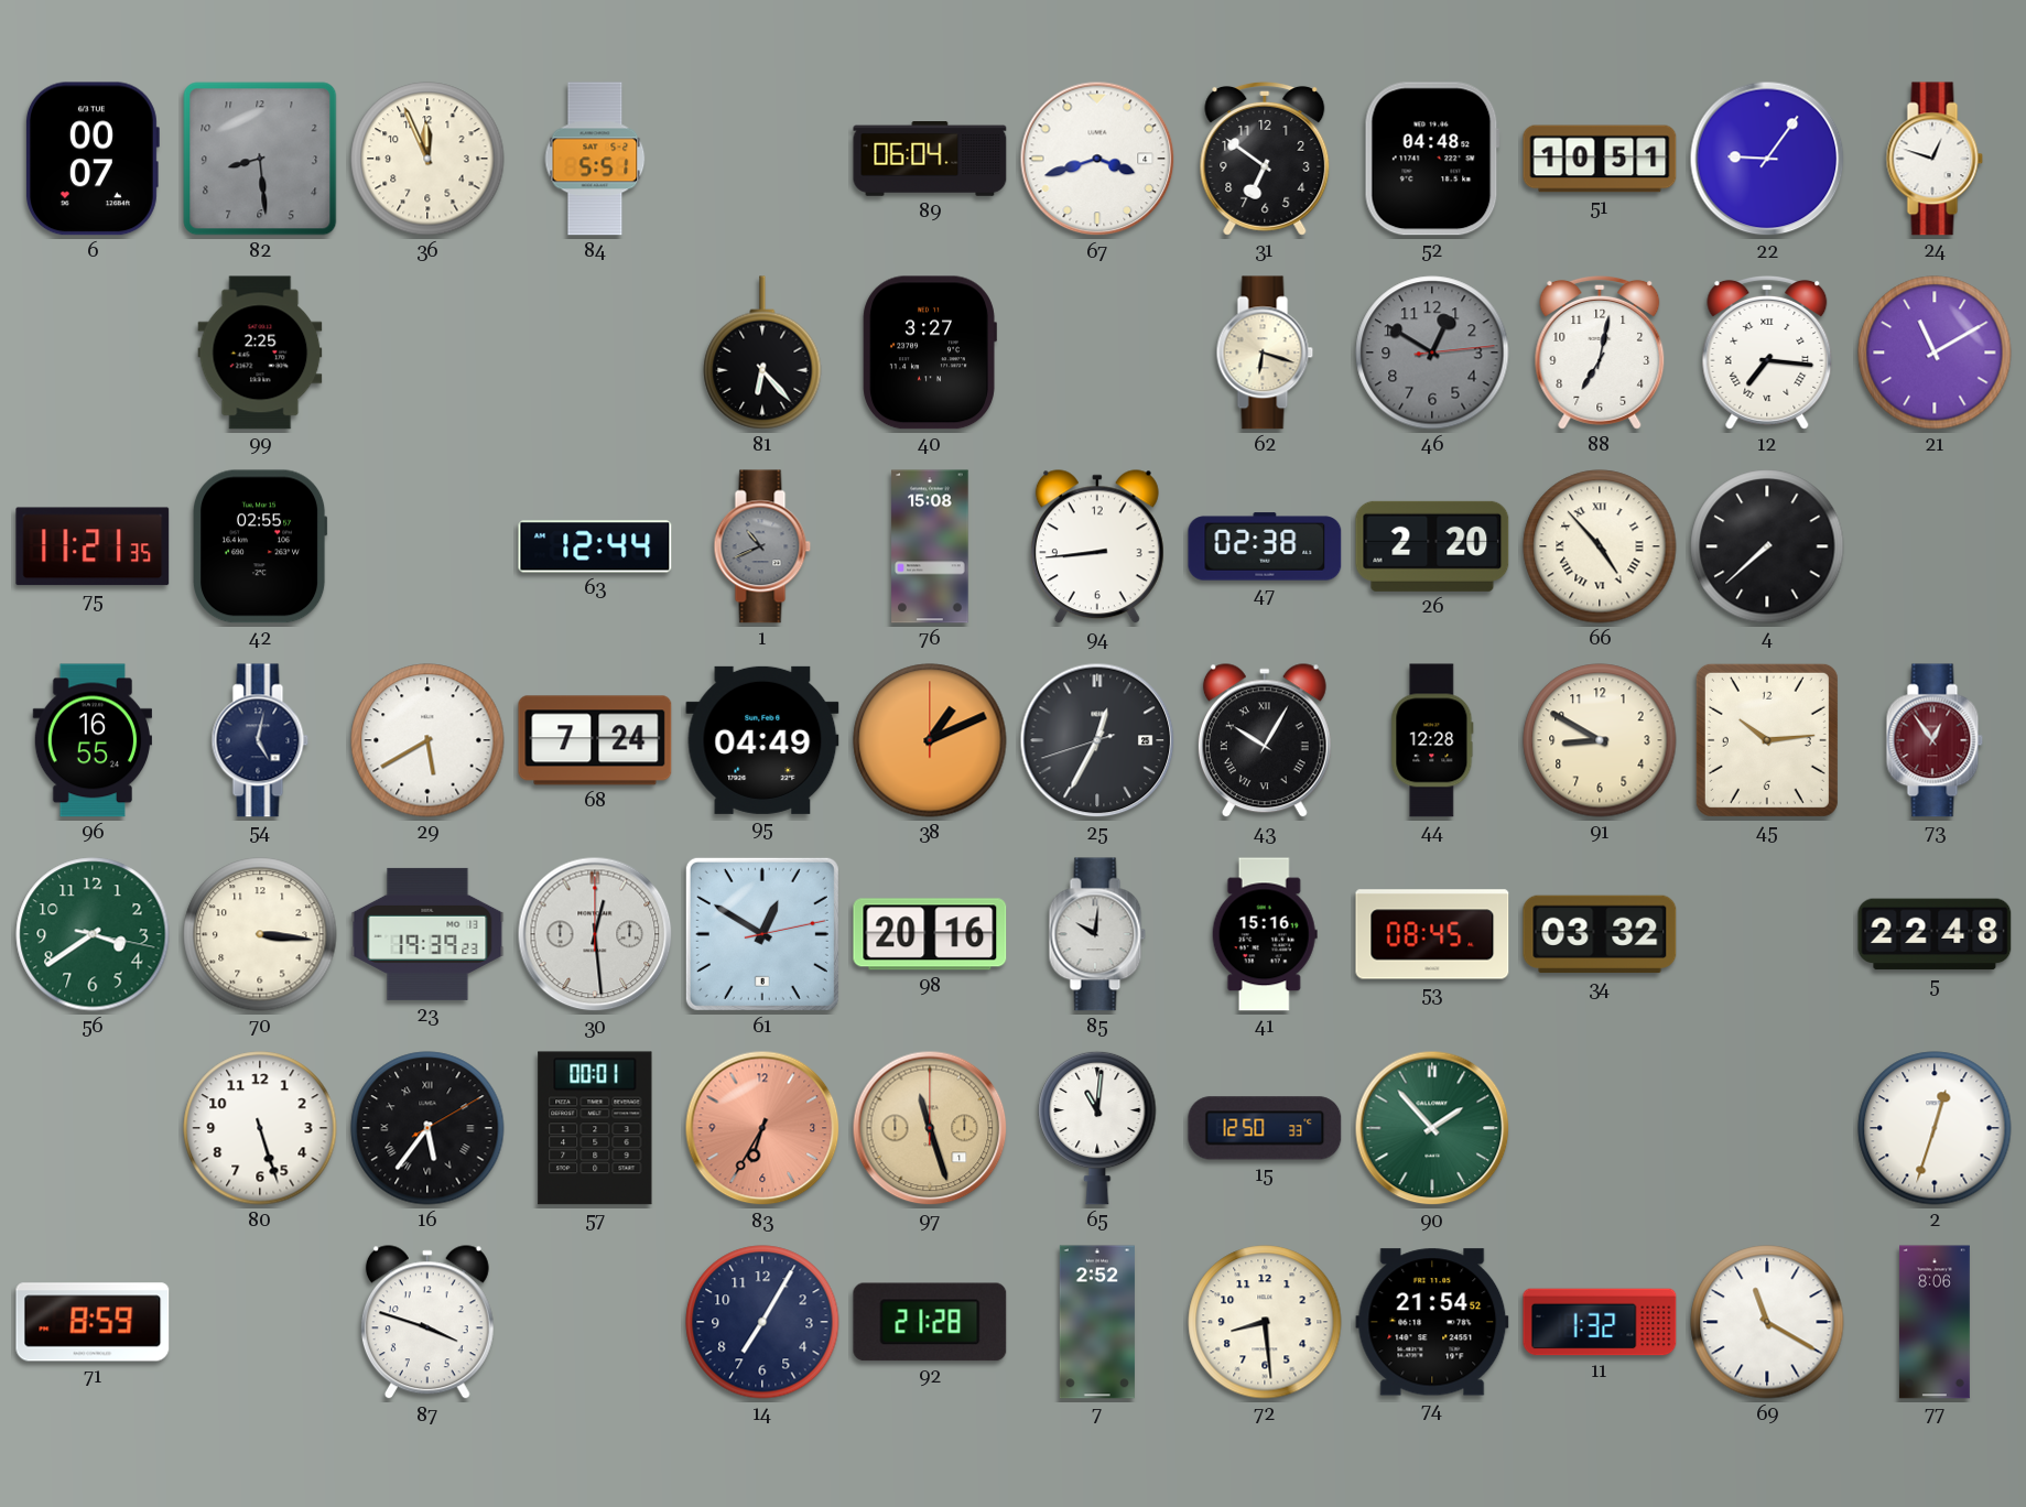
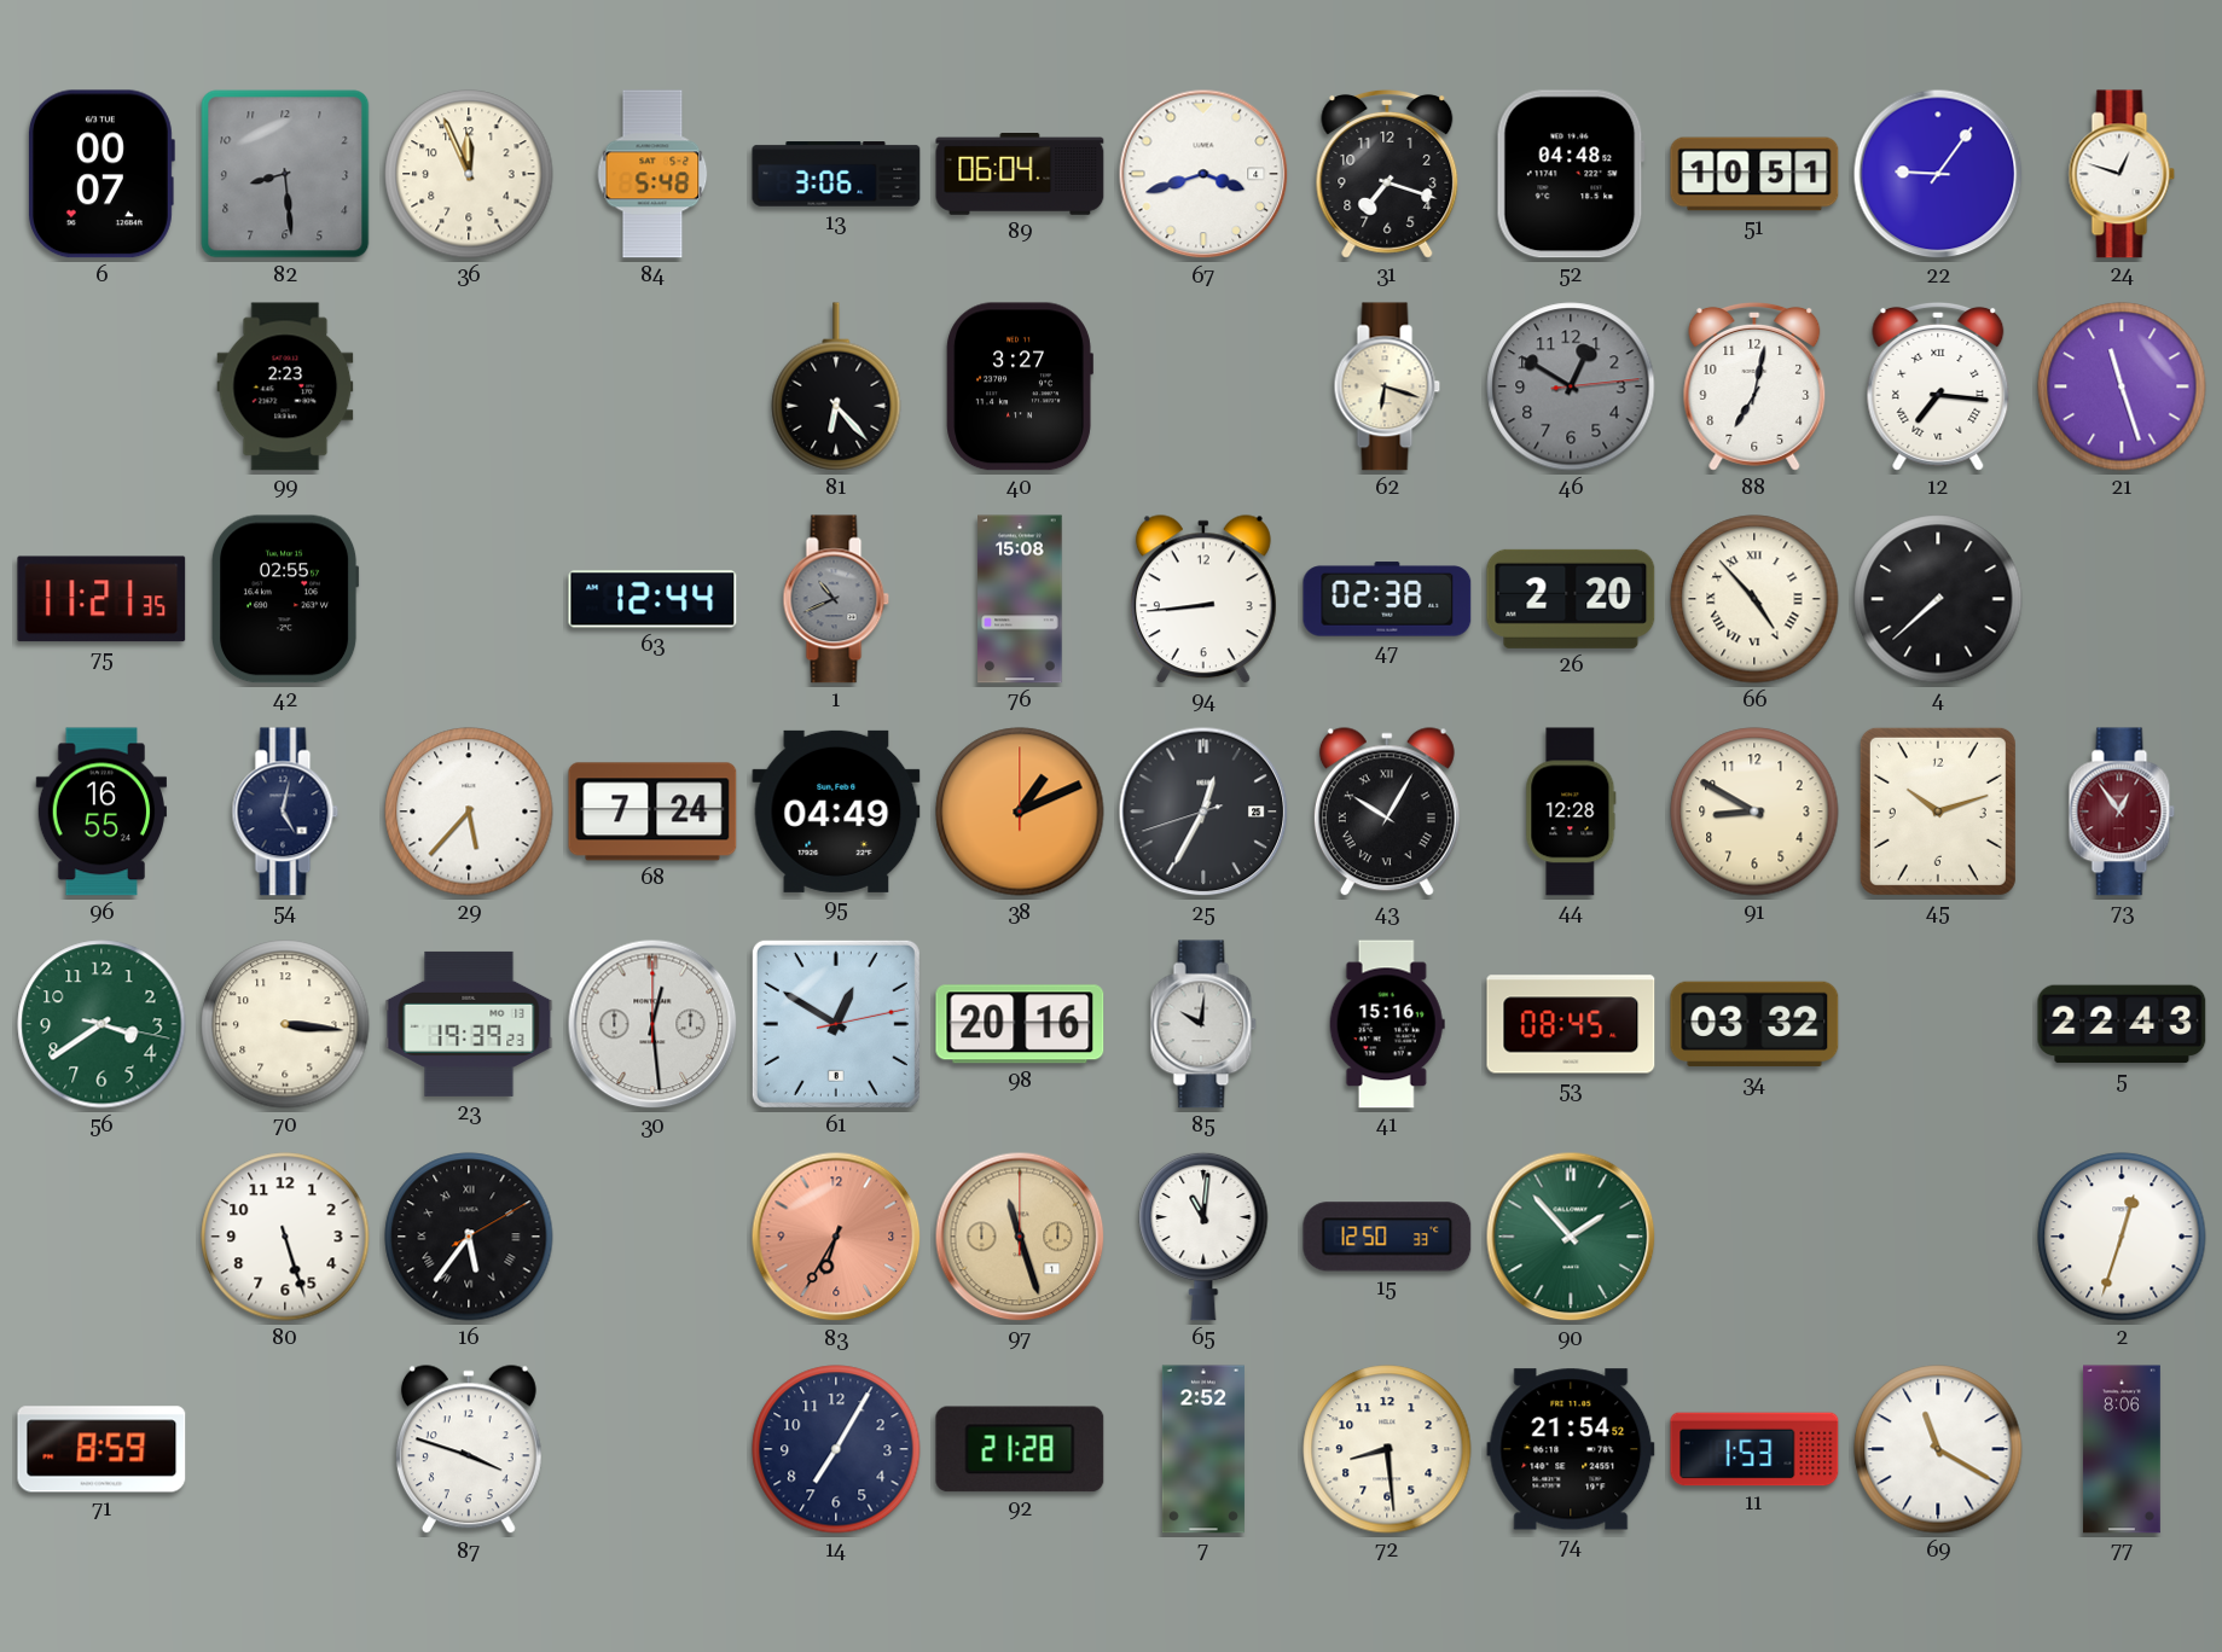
84: 5:51 -> 5:48
13: none -> 3:06
31: 6:51 -> 7:18
99: 2:25 -> 2:23
21: 11:10 -> 11:27
29: 5:40 -> 5:37
45: 10:14 -> 10:12
5: 22:48 -> 22:43
57: 00:01 -> none
11: 1:32 -> 1:53
